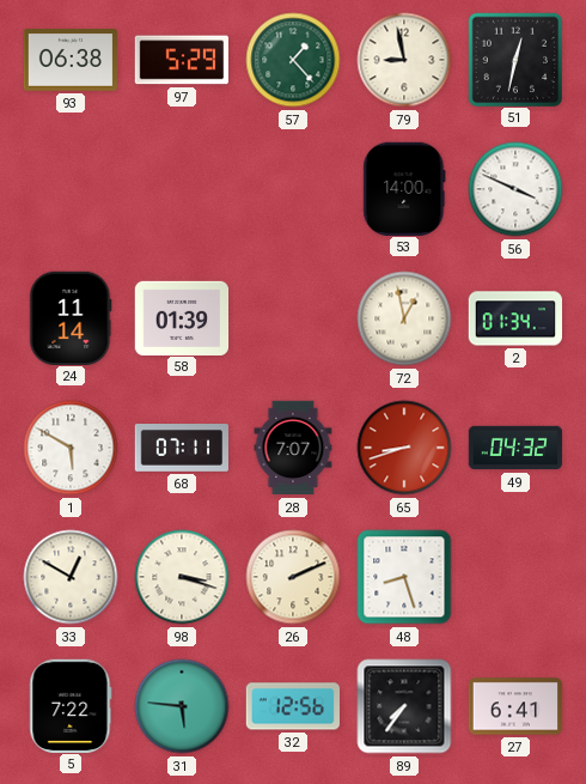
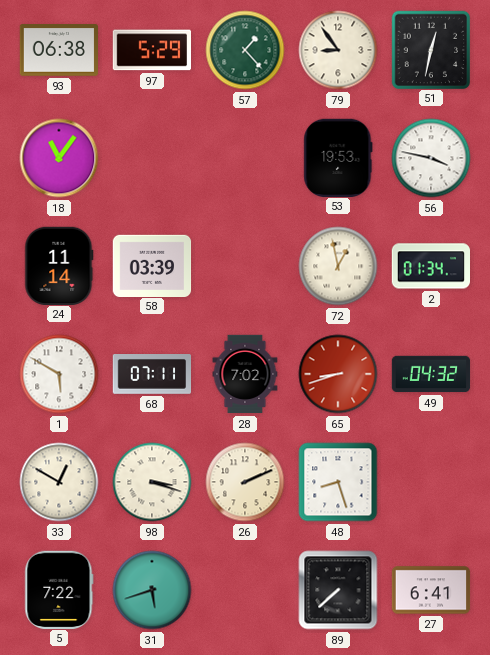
79: 8:58 -> 8:54
18: none -> 11:06
53: 14:00 -> 19:53
56: 3:49 -> 3:47
58: 01:39 -> 03:39
28: 7:07 -> 7:02
31: 5:46 -> 5:42
32: 12:56 -> none
89: 7:36 -> 7:38
